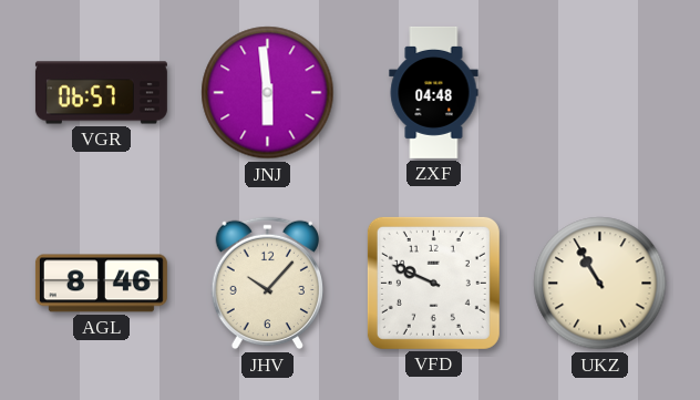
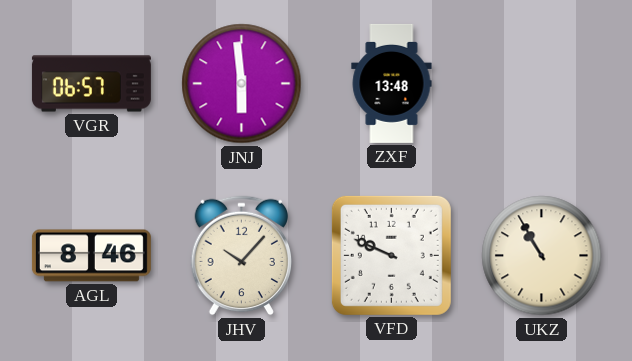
ZXF: 04:48 -> 13:48
